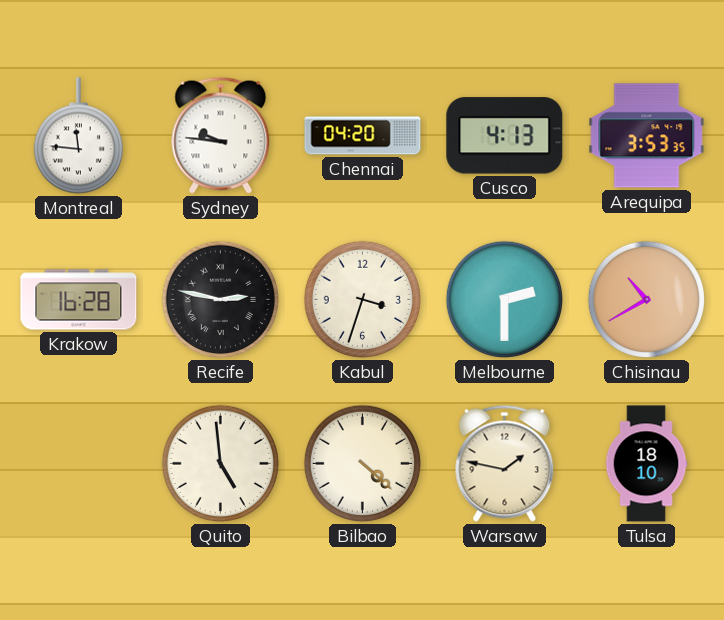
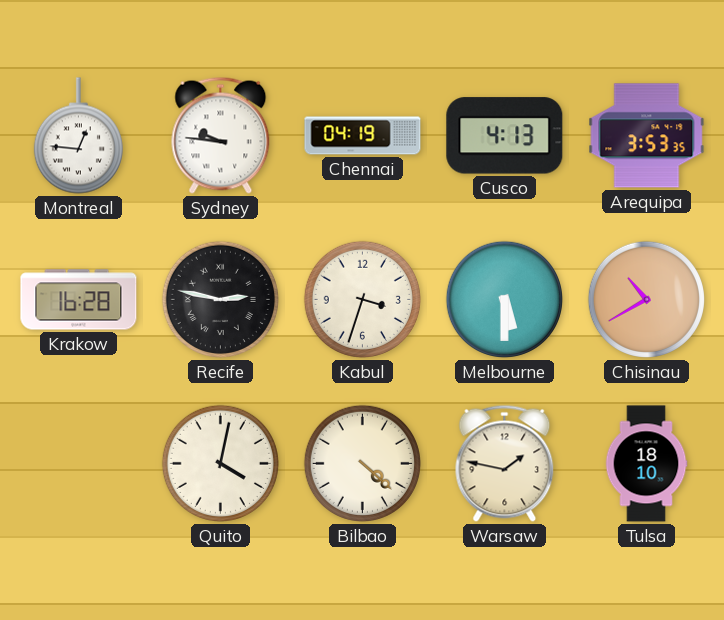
Montreal: 11:46 -> 12:46
Chennai: 04:20 -> 04:19
Melbourne: 2:30 -> 5:30
Quito: 4:59 -> 4:02
